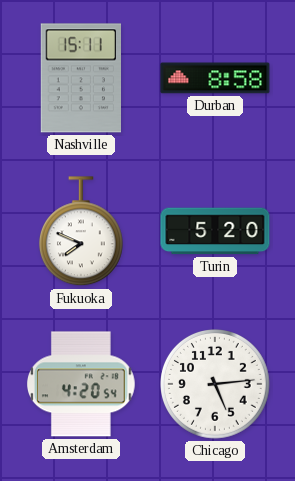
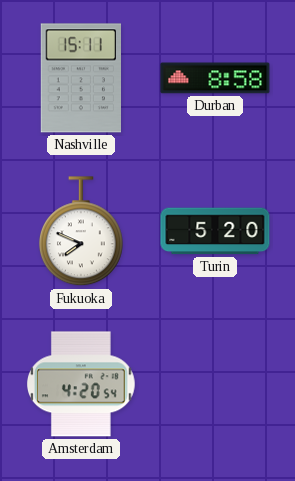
Chicago: 5:14 -> none
